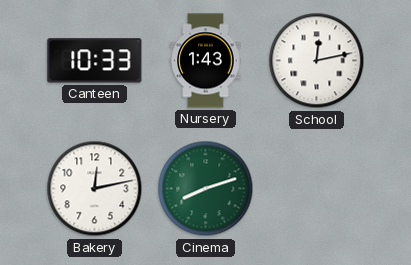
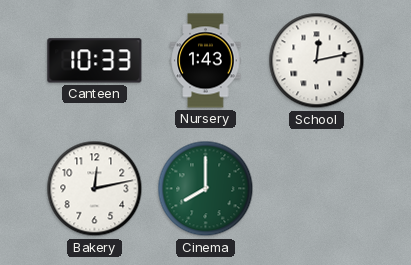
Cinema: 8:12 -> 8:00
